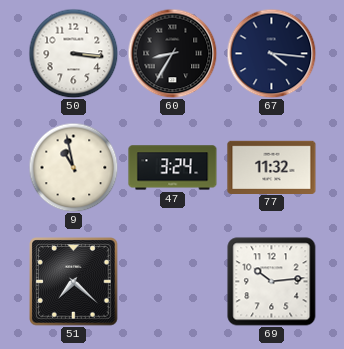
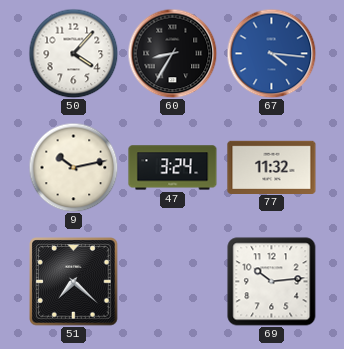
50: 3:16 -> 4:07
67 dial: navy -> blue
9: 10:58 -> 10:13
